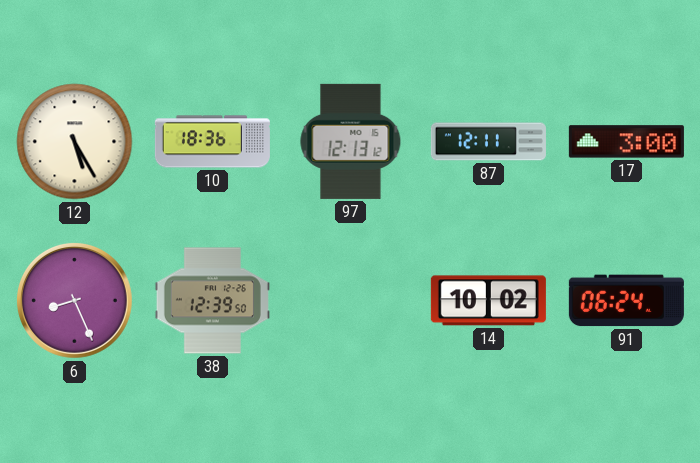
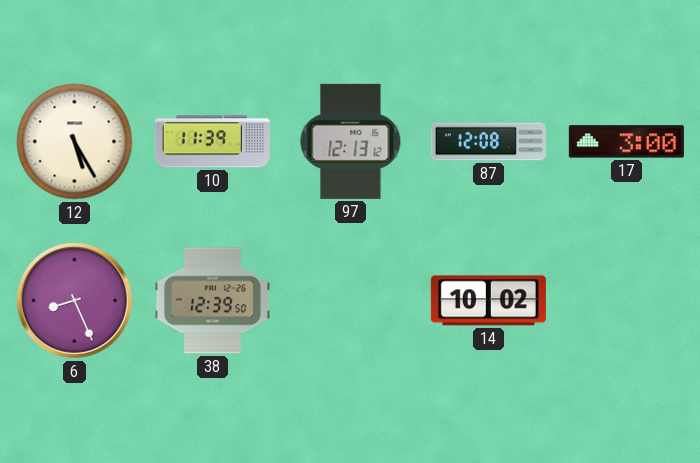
10: 18:36 -> 11:39
87: 12:11 -> 12:08
91: 06:24 -> none
